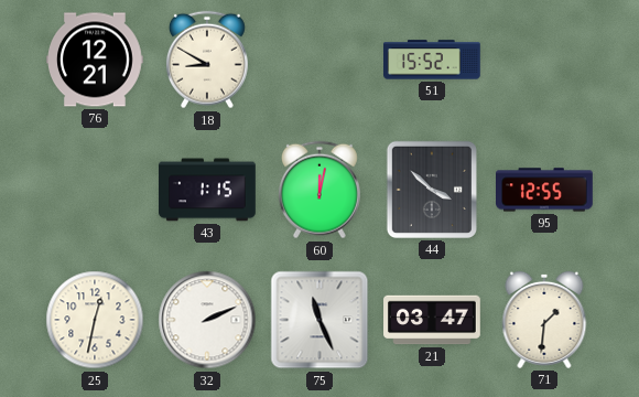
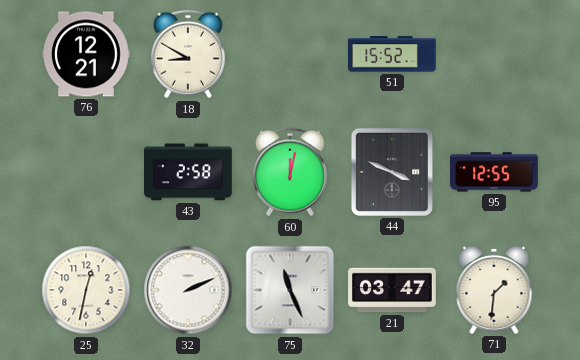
43: 1:15 -> 2:58
44: 3:52 -> 3:49
